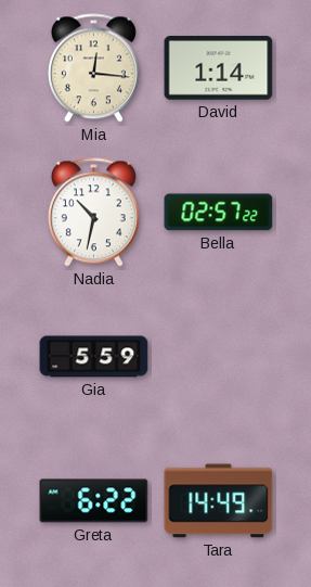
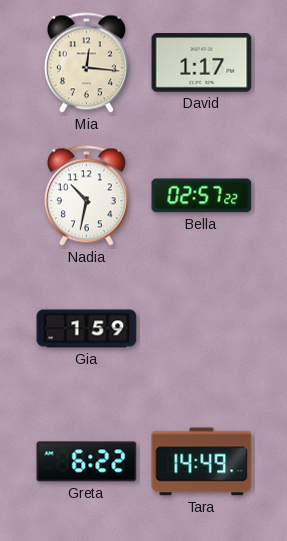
David: 1:14 -> 1:17
Gia: 5:59 -> 1:59
